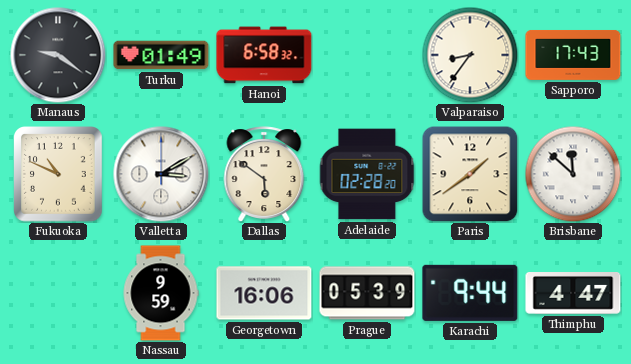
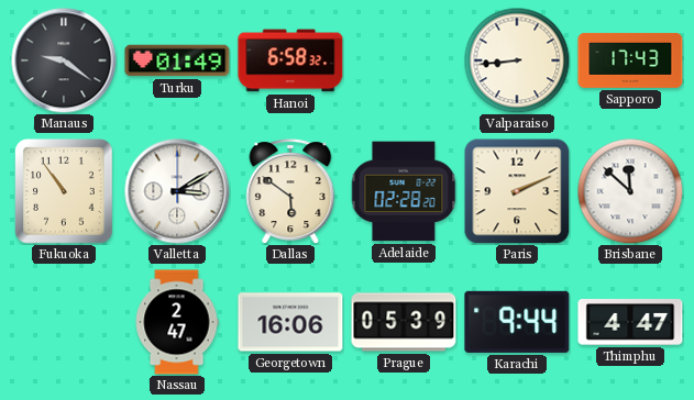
Valparaiso: 8:36 -> 8:44
Fukuoka: 10:49 -> 10:54
Paris: 1:39 -> 2:11
Nassau: 9:59 -> 2:47
